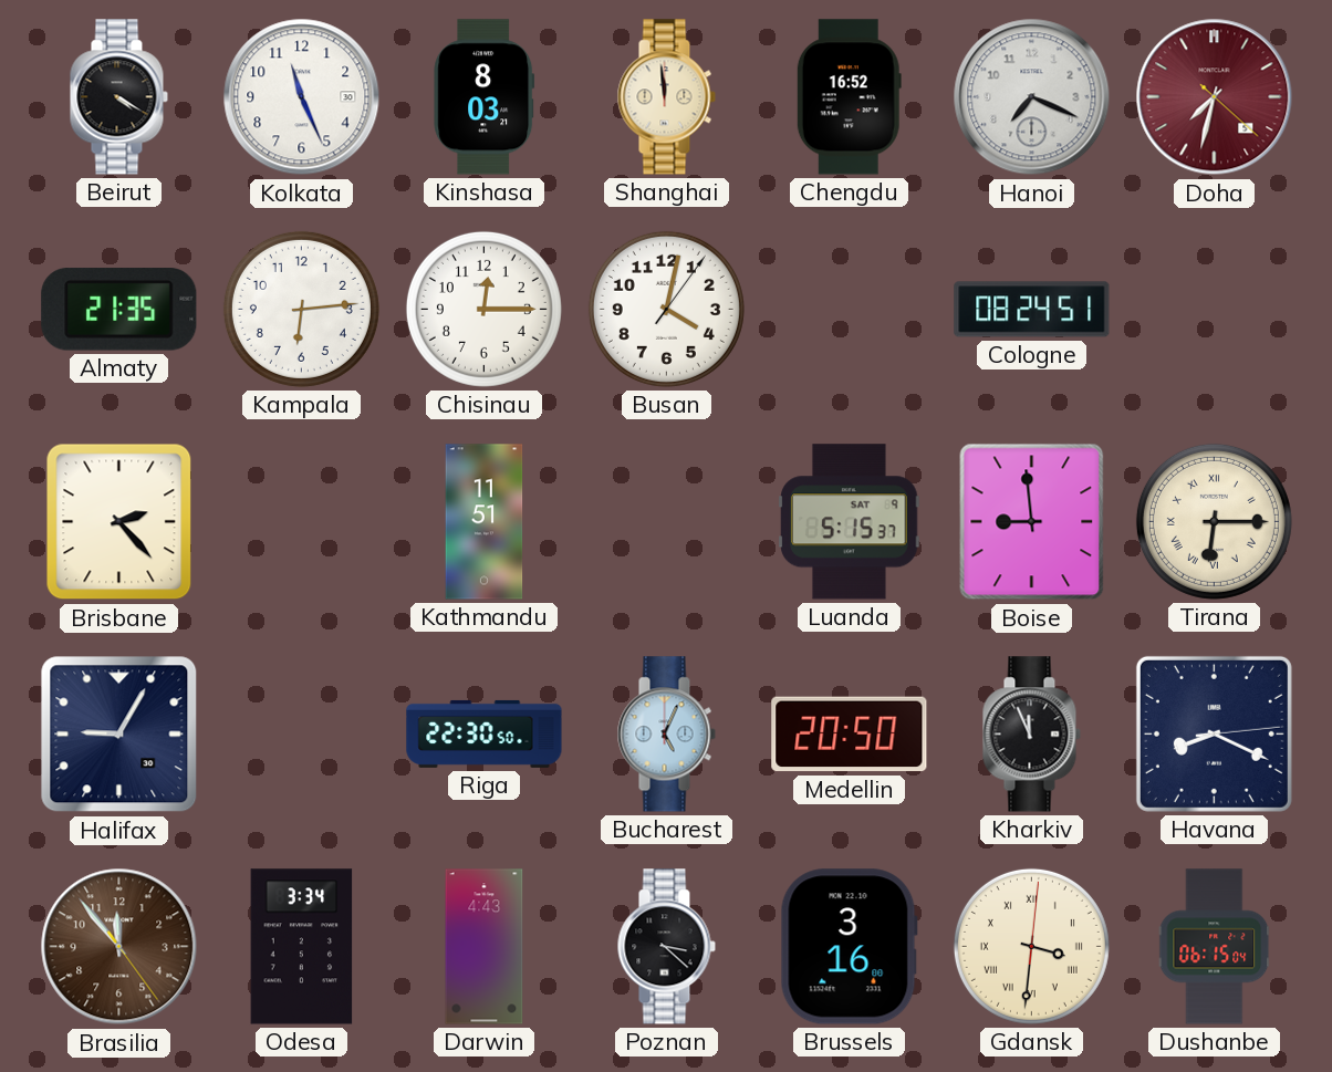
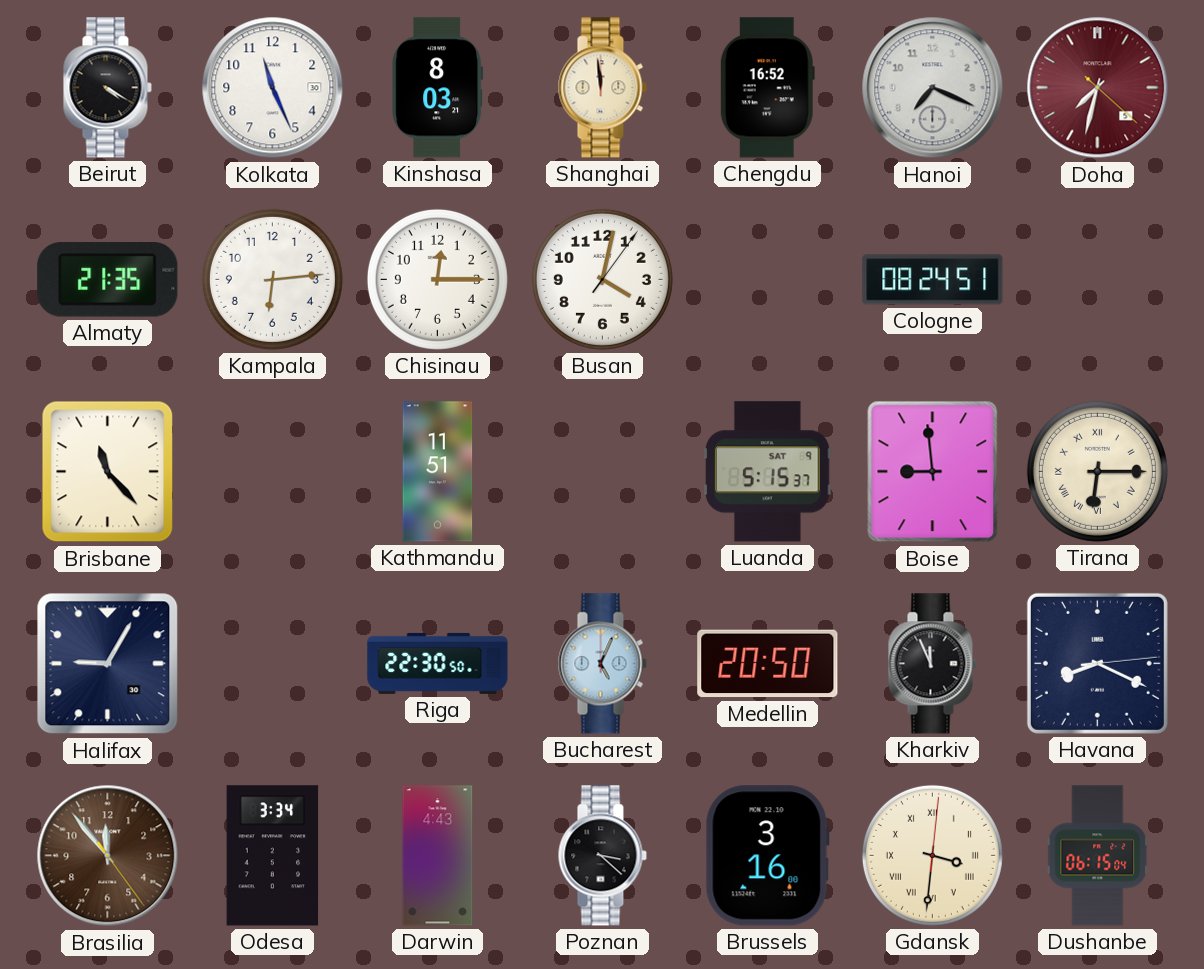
Brisbane: 2:23 -> 11:23
